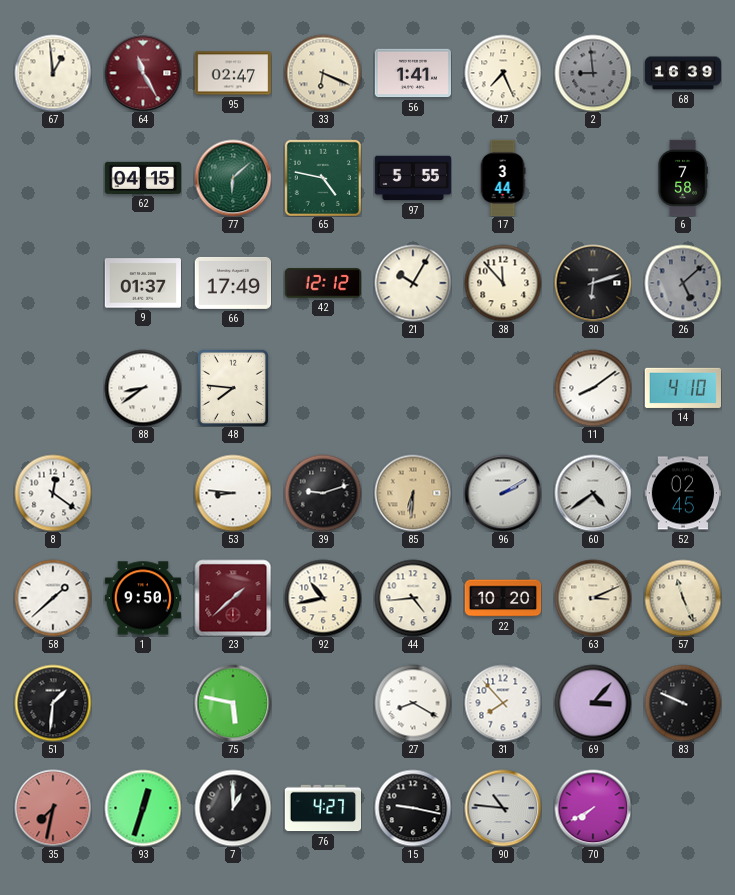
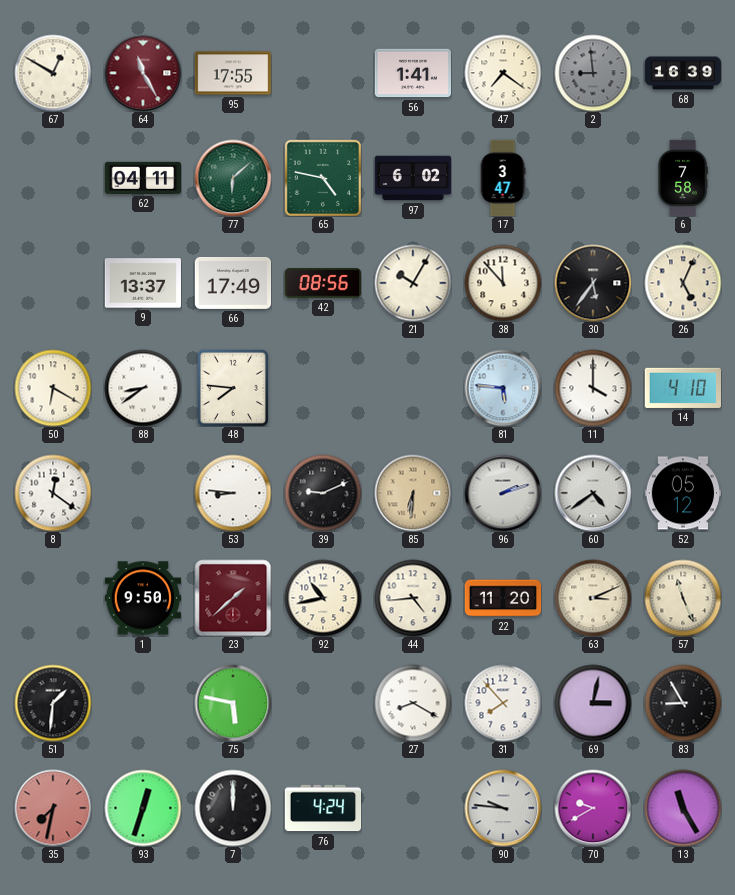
67: 12:59 -> 12:50
95: 02:47 -> 17:55
33: 6:19 -> none
47: 7:26 -> 7:21
62: 04:15 -> 04:11
97: 5:55 -> 6:02
17: 3:44 -> 3:47
9: 01:37 -> 13:37
42: 12:12 -> 08:56
30: 6:12 -> 5:36
26: 5:08 -> 5:04
26 dial: grey -> cream
50: none -> 6:20
81: none -> 5:46
11: 8:09 -> 4:00
39: 9:12 -> 9:11
96: 2:10 -> 2:12
52: 02:45 -> 05:12
58: 1:38 -> none
22: 10:20 -> 11:20
69: 3:07 -> 3:02
83: 9:49 -> 8:55
7: 1:00 -> 12:00
76: 4:27 -> 4:24
15: 9:17 -> none
90: 10:46 -> 9:46
70: 7:40 -> 9:40
13: none -> 11:25
